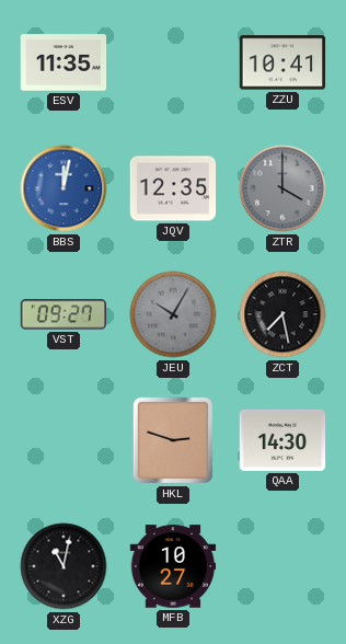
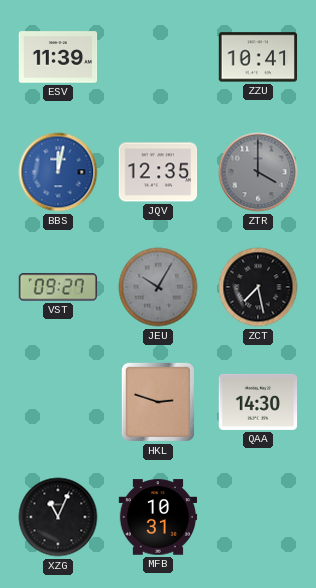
ESV: 11:35 -> 11:39
XZG: 11:02 -> 11:04
MFB: 10:27 -> 10:31
